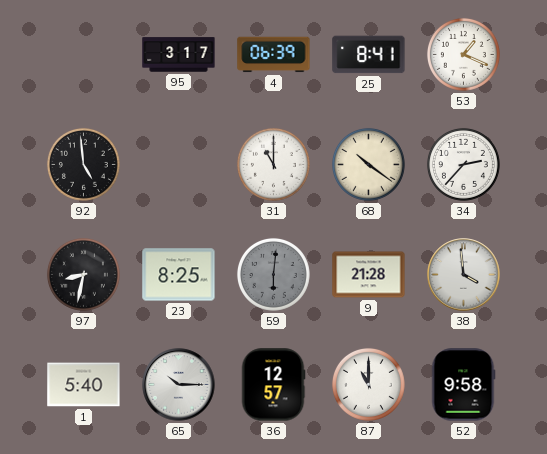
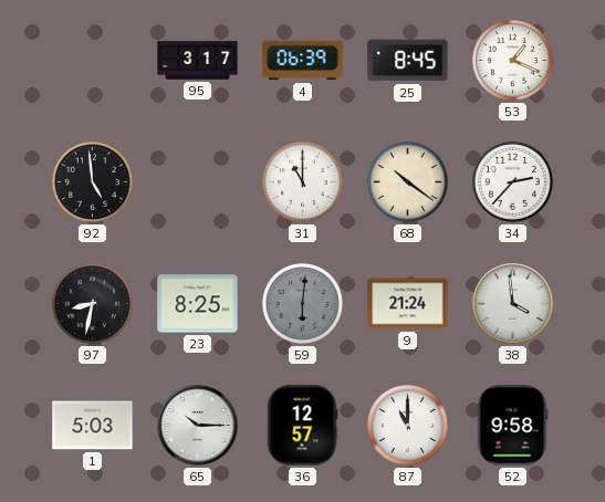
25: 8:41 -> 8:45
9: 21:28 -> 21:24
1: 5:40 -> 5:03
